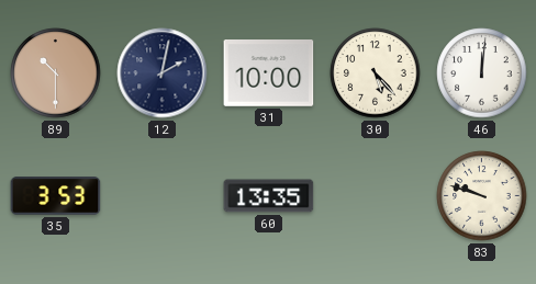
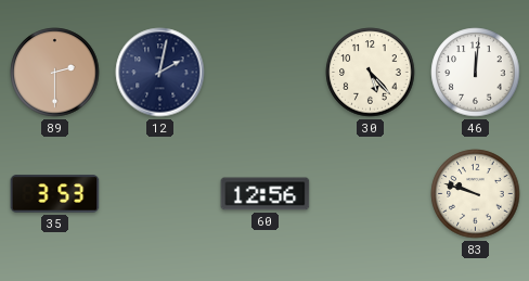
89: 10:30 -> 2:30
31: 10:00 -> none
60: 13:35 -> 12:56
